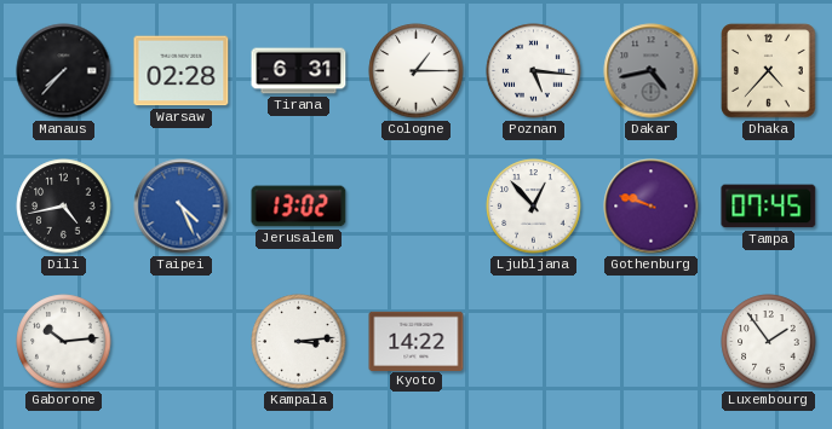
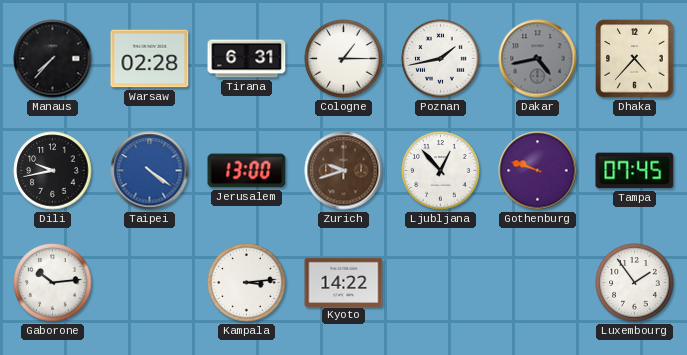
Poznan: 5:16 -> 1:43
Dili: 4:43 -> 9:43
Taipei: 4:26 -> 4:21
Jerusalem: 13:02 -> 13:00
Zurich: none -> 9:42
